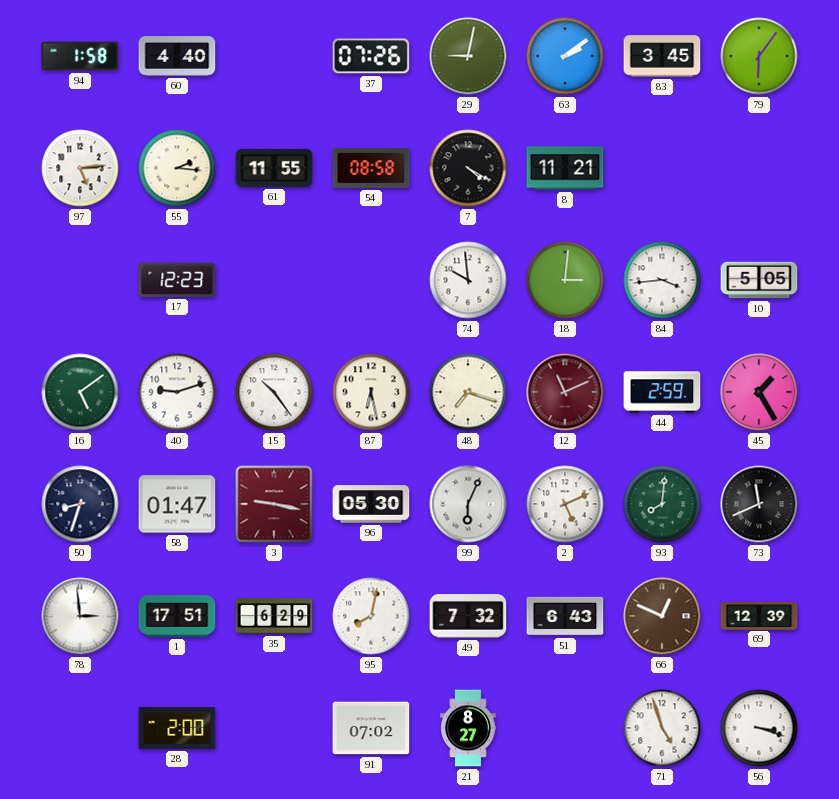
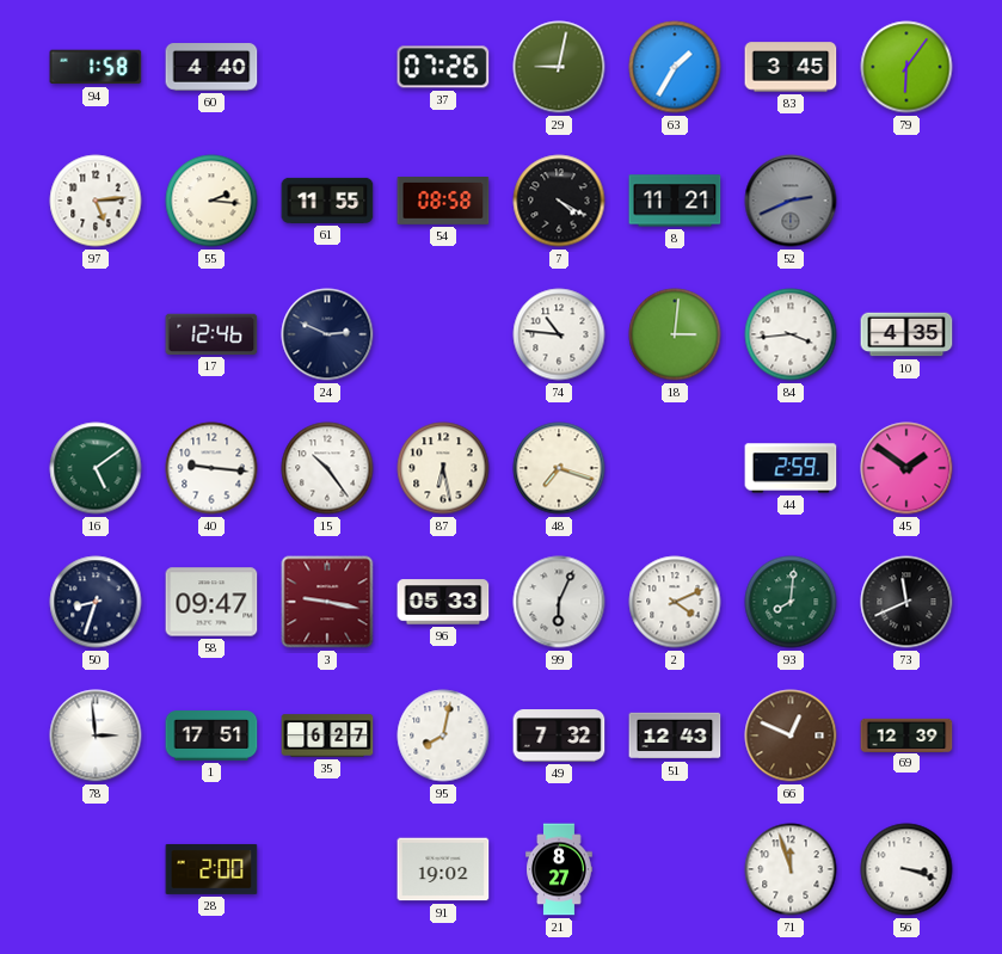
63: 2:09 -> 1:35
52: none -> 2:41
17: 12:23 -> 12:46
24: none -> 2:49
74: 9:59 -> 10:46
10: 5:05 -> 4:35
40: 9:12 -> 9:16
12: 11:11 -> none
45: 1:25 -> 1:51
58: 01:47 -> 09:47
96: 05:30 -> 05:33
2: 5:11 -> 4:11
35: 6:29 -> 6:27
51: 6:43 -> 12:43
91: 07:02 -> 19:02
71: 4:57 -> 11:57
